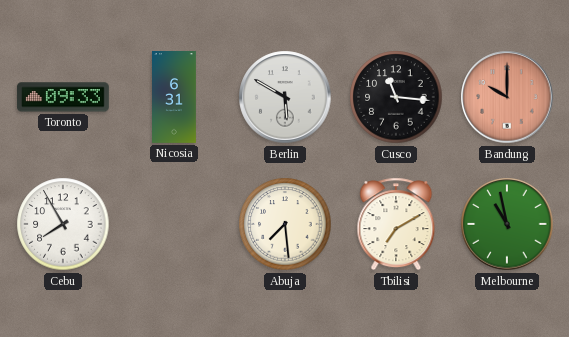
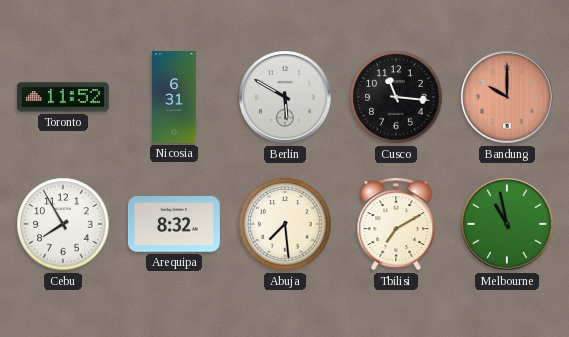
Toronto: 09:33 -> 11:52
Arequipa: none -> 8:32
